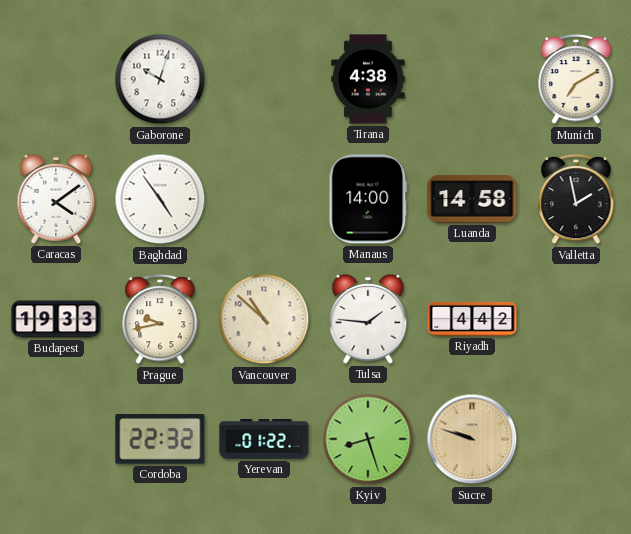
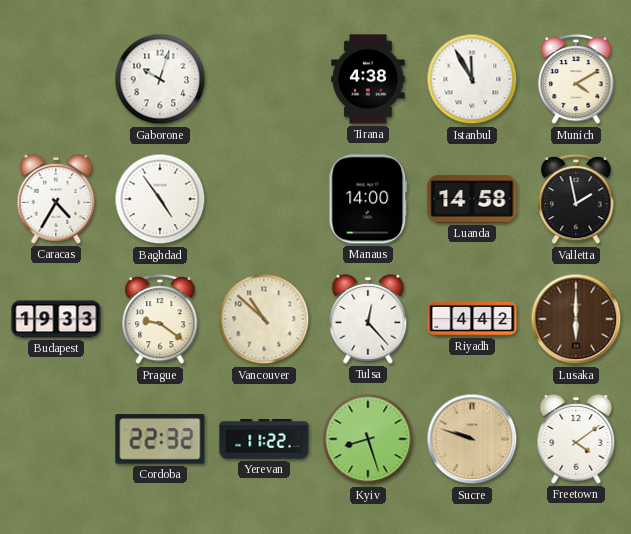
Istanbul: none -> 11:55
Munich: 7:10 -> 4:10
Caracas: 4:09 -> 4:35
Prague: 9:43 -> 9:21
Tulsa: 1:46 -> 12:23
Lusaka: none -> 6:00
Yerevan: 01:22 -> 11:22
Freetown: none -> 4:09
